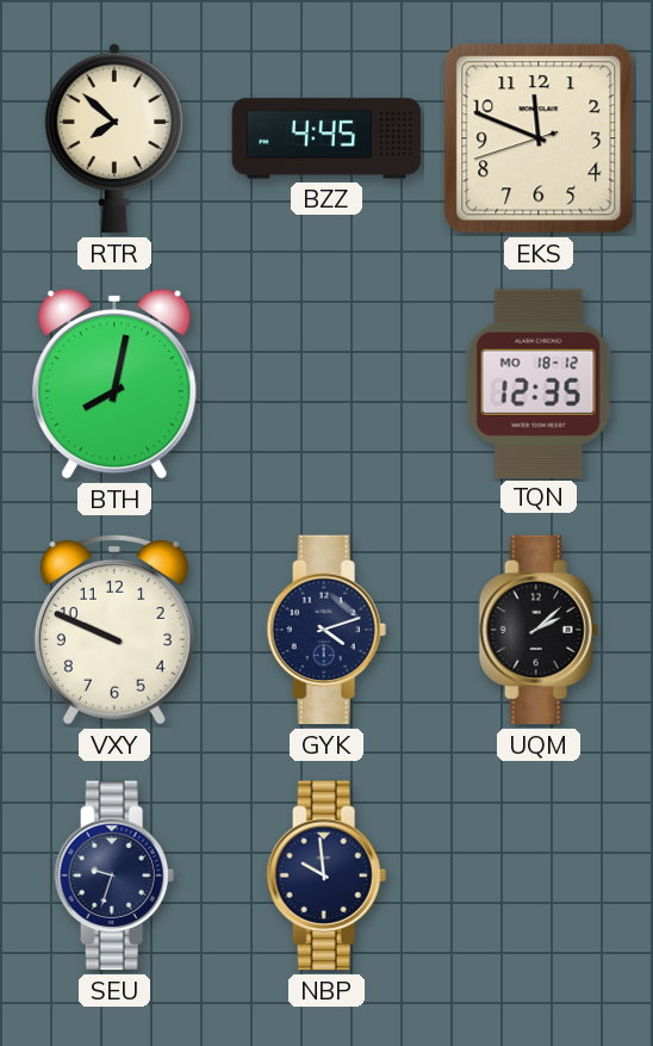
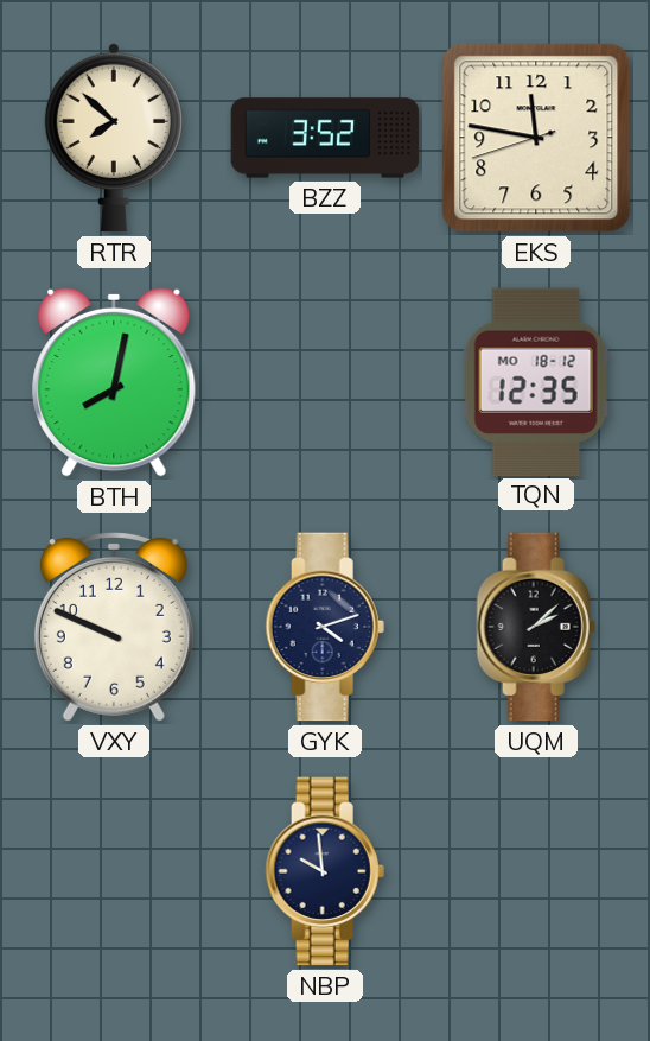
BZZ: 4:45 -> 3:52
EKS: 11:48 -> 11:46
SEU: 9:33 -> none
